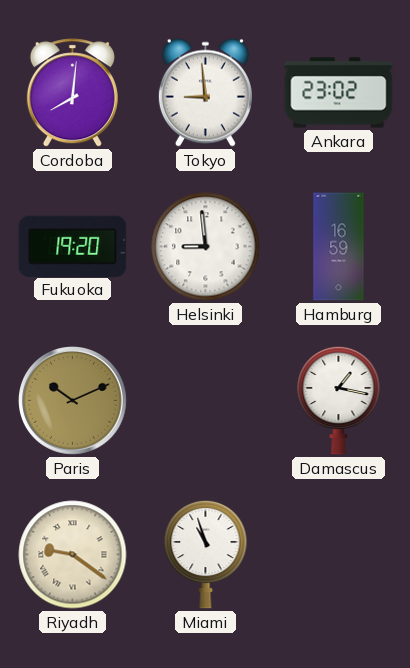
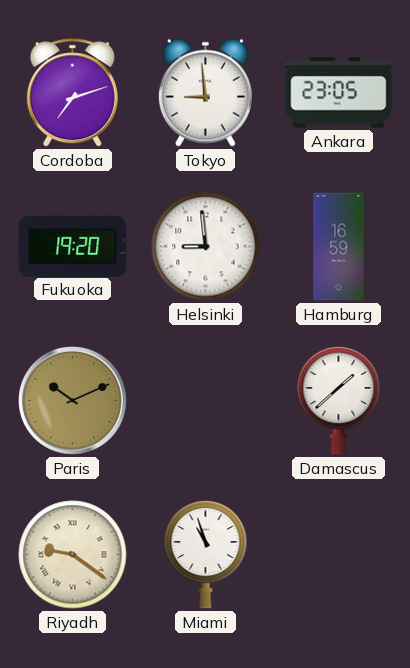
Cordoba: 8:01 -> 7:12
Ankara: 23:02 -> 23:05
Damascus: 1:17 -> 1:38
